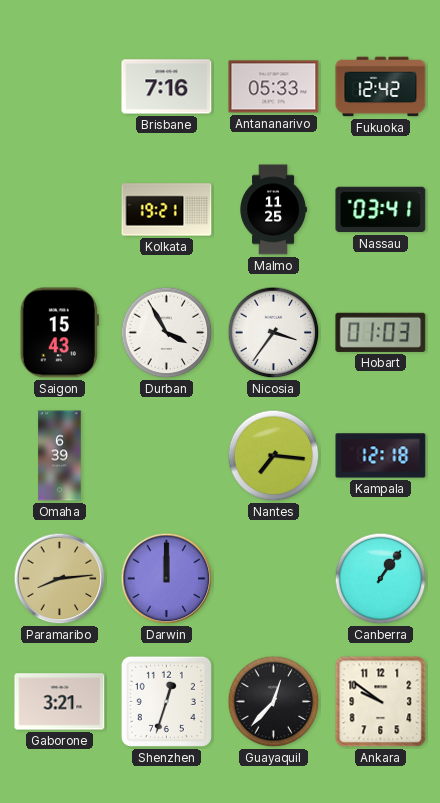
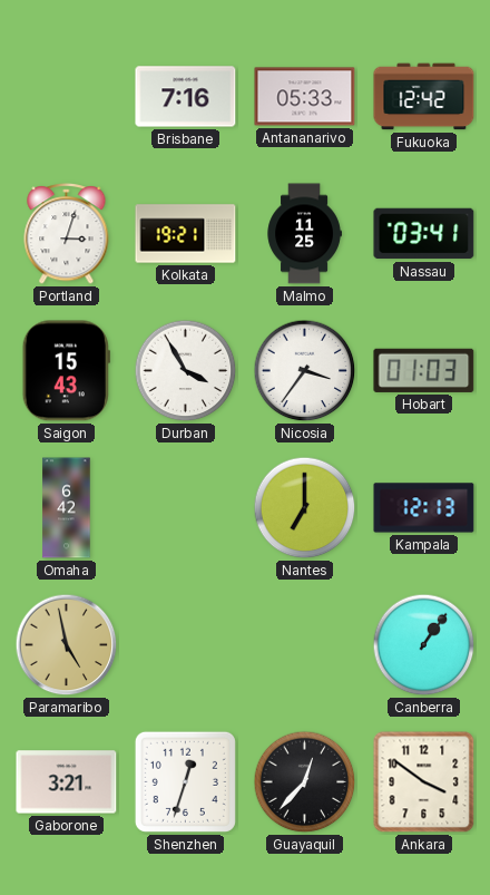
Portland: none -> 3:03
Omaha: 6:39 -> 6:42
Nantes: 7:16 -> 7:00
Kampala: 12:18 -> 12:13
Paramaribo: 8:14 -> 4:58
Darwin: 12:00 -> none
Ankara: 9:51 -> 3:51
